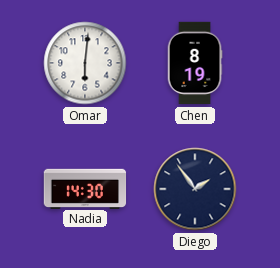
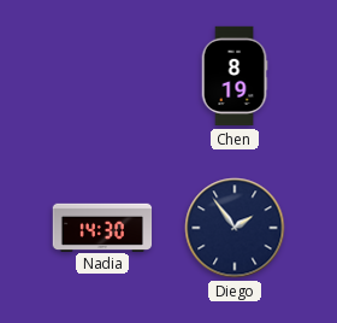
Omar: 6:01 -> none
